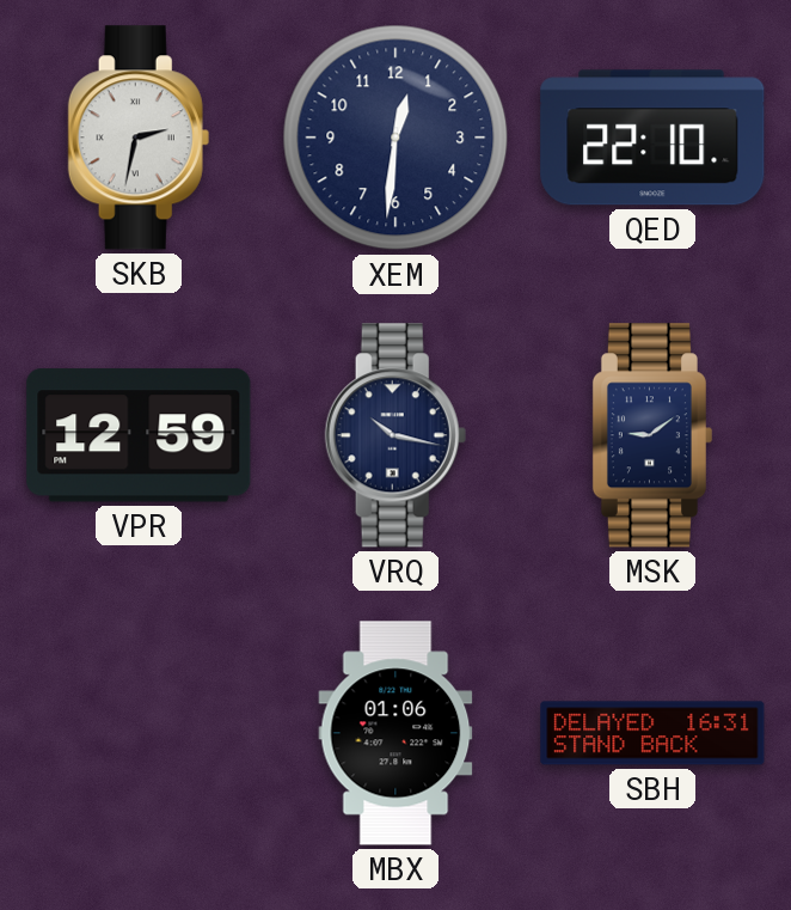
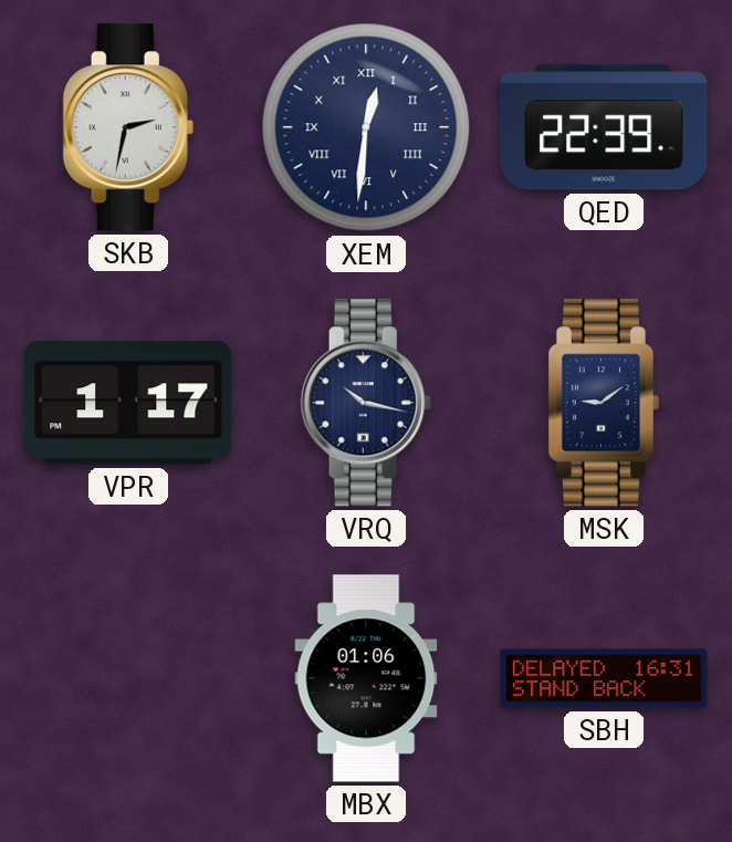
XEM numerals: Arabic -> Roman
QED: 22:10 -> 22:39
VPR: 12:59 -> 1:17
